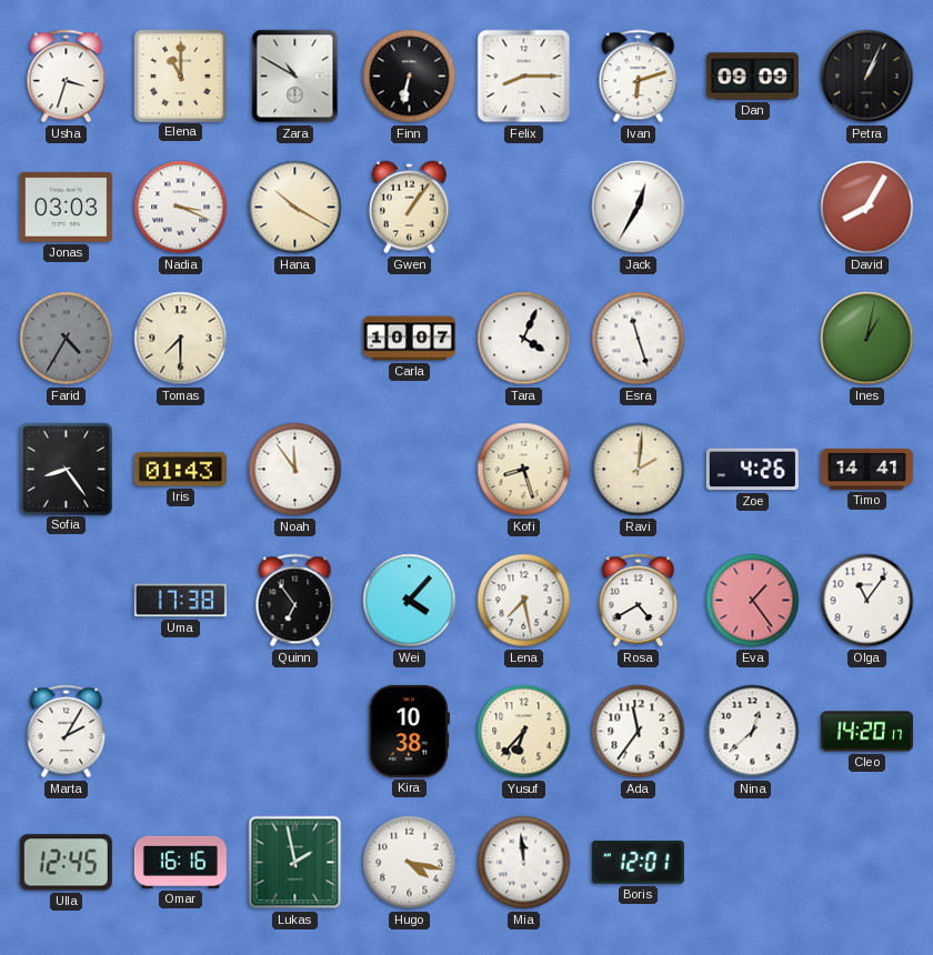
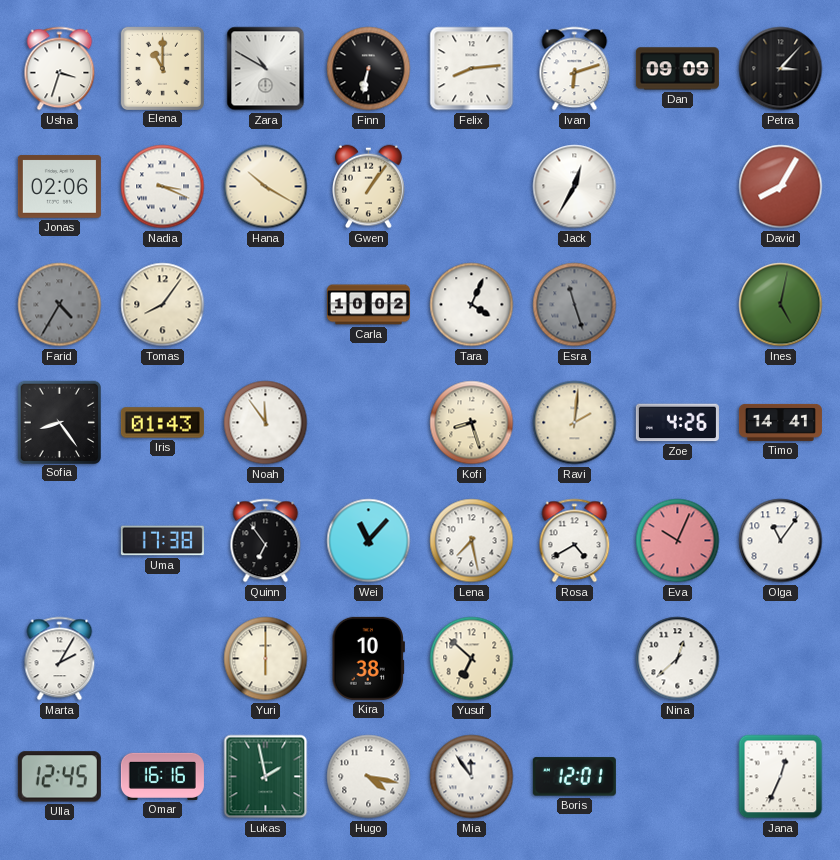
Felix: 8:15 -> 8:14
Petra: 1:04 -> 3:07
Jonas: 03:03 -> 02:06
Tomas: 7:30 -> 8:06
Carla: 10:07 -> 10:02
Esra dial: white -> grey
Ines: 1:02 -> 5:02
Wei: 4:07 -> 11:07
Eva: 1:24 -> 10:04
Yuri: none -> 6:00
Yusuf: 6:37 -> 6:52
Ada: 11:36 -> none
Cleo: 14:20 -> none
Mia: 11:59 -> 11:54
Jana: none -> 12:34
